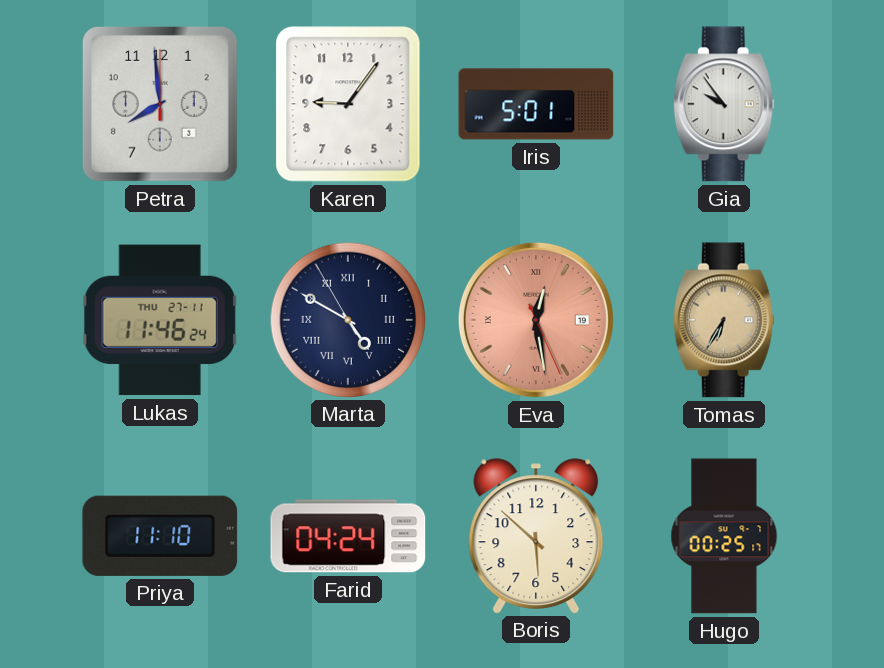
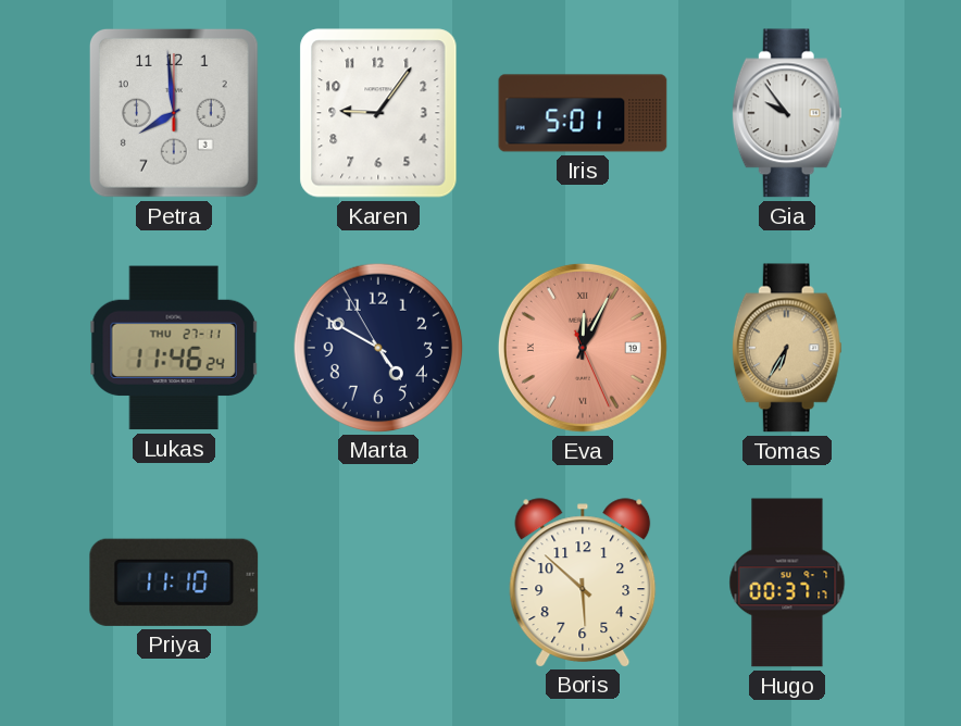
Marta numerals: Roman -> Arabic
Eva: 12:28 -> 12:04
Farid: 04:24 -> none
Hugo: 00:25 -> 00:37
